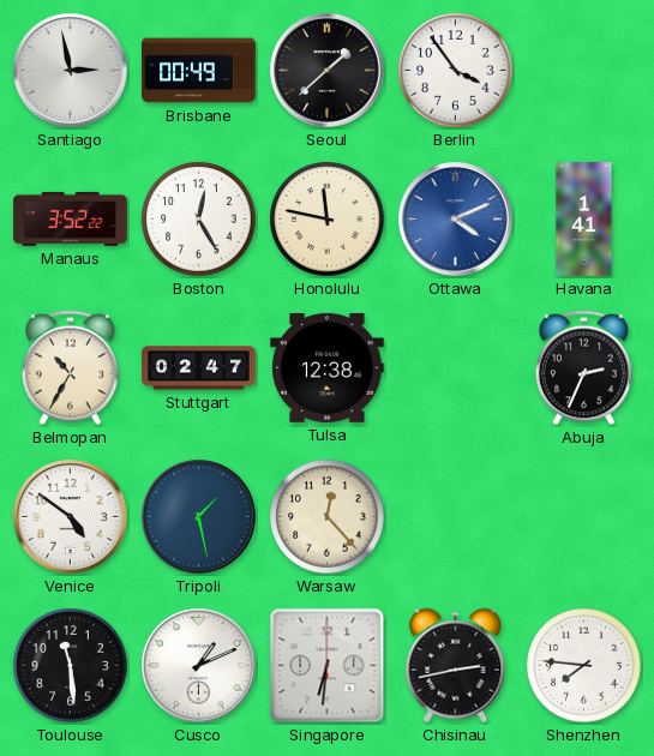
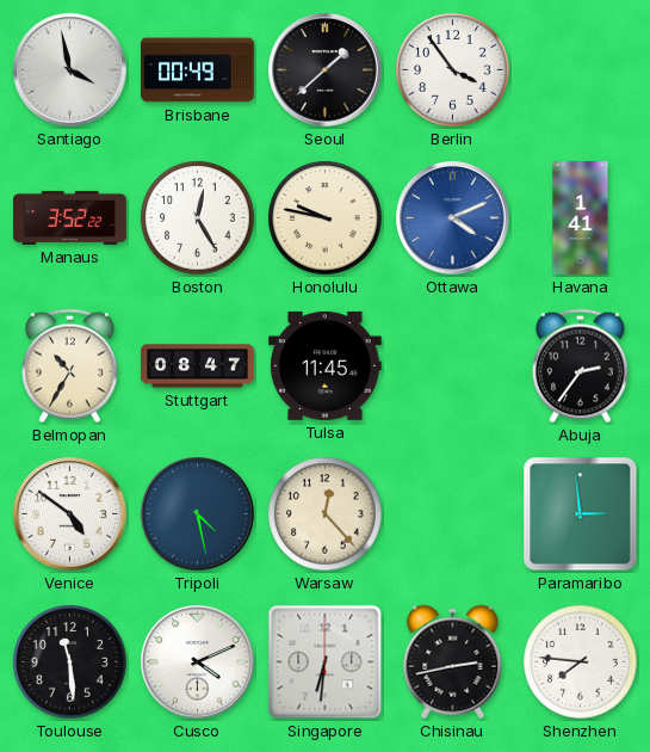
Santiago: 2:58 -> 3:58
Honolulu: 11:47 -> 9:47
Stuttgart: 02:47 -> 08:47
Tulsa: 12:38 -> 11:45
Abuja: 2:34 -> 2:36
Tripoli: 1:28 -> 4:28
Paramaribo: none -> 2:59
Cusco: 1:11 -> 4:11
